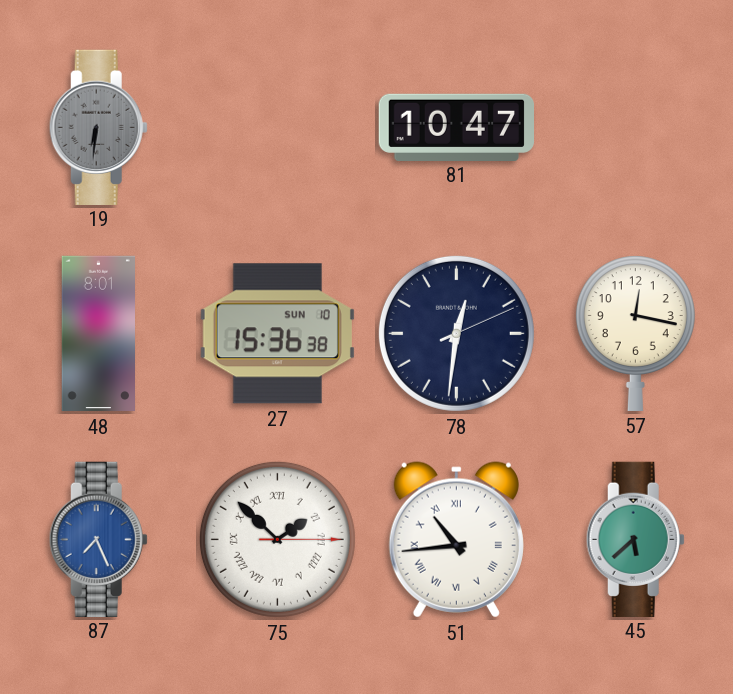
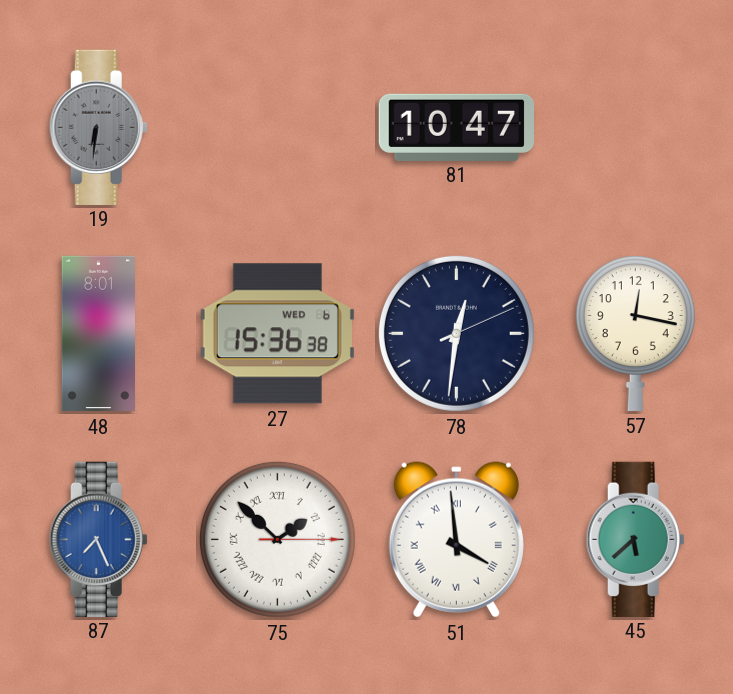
27 date: SUN 10 -> WED 6
51: 10:44 -> 3:59
